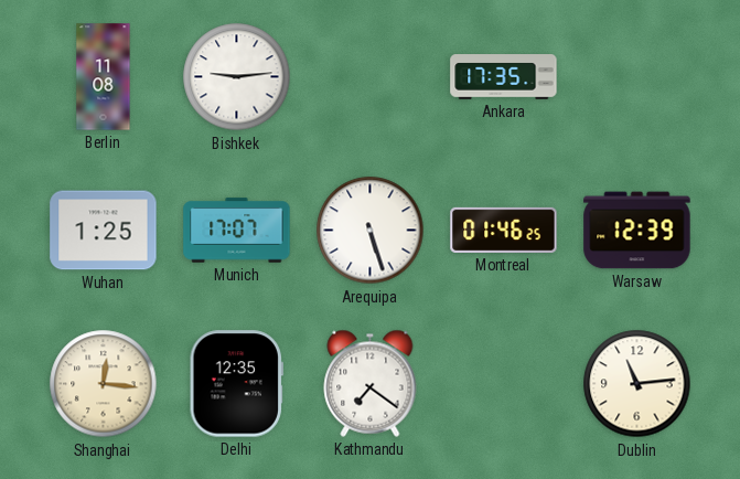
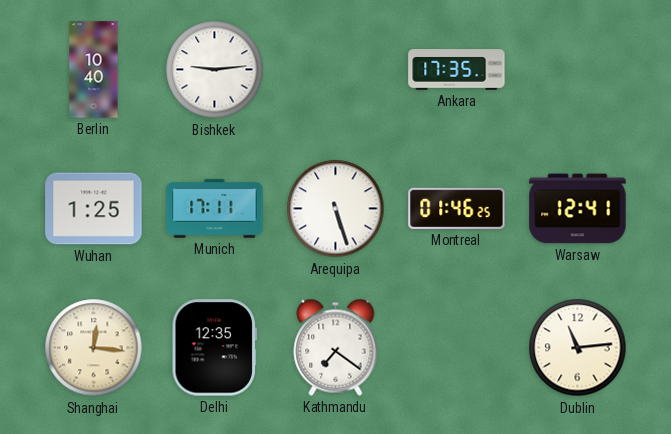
Berlin: 11:08 -> 10:40
Munich: 17:07 -> 17:11
Warsaw: 12:39 -> 12:41
